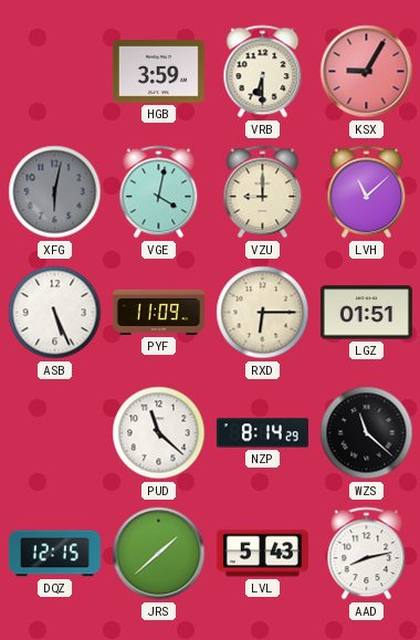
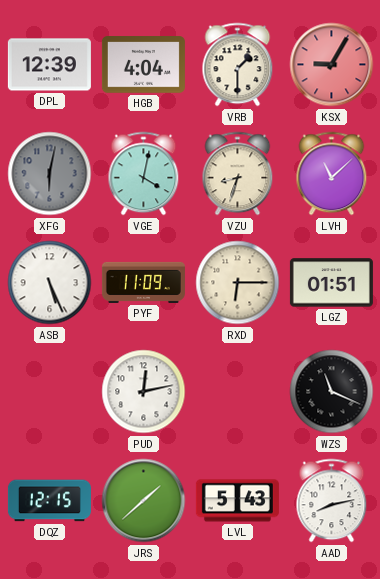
DPL: none -> 12:39
HGB: 3:59 -> 4:04
VRB: 6:30 -> 1:30
VZU: 9:00 -> 8:33
PUD: 11:22 -> 12:13
NZP: 8:14 -> none
WZS: 11:22 -> 11:19
